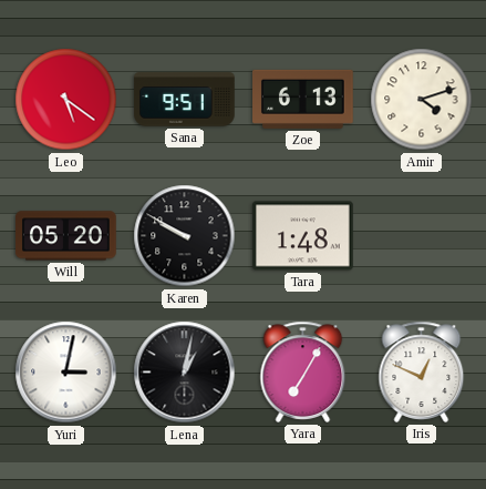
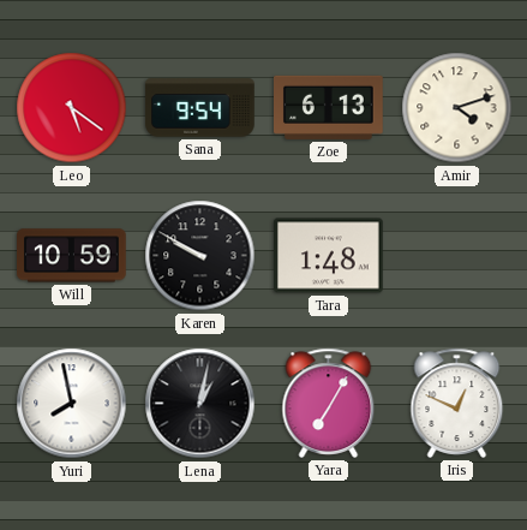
Sana: 9:51 -> 9:54
Will: 05:20 -> 10:59
Yuri: 3:02 -> 7:58
